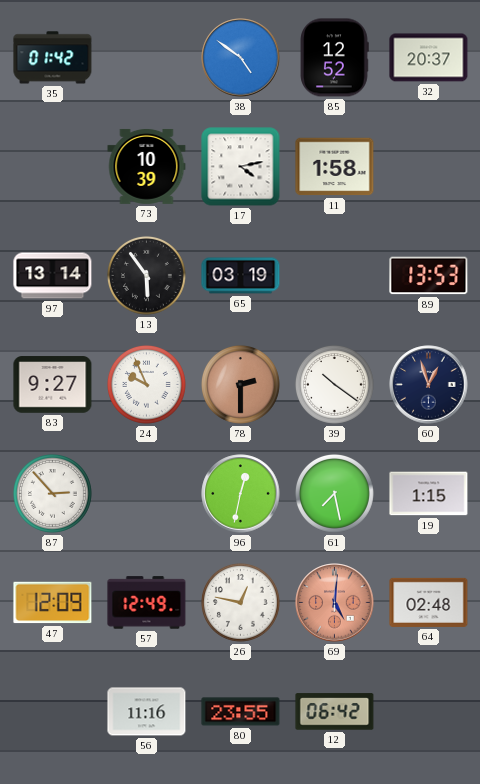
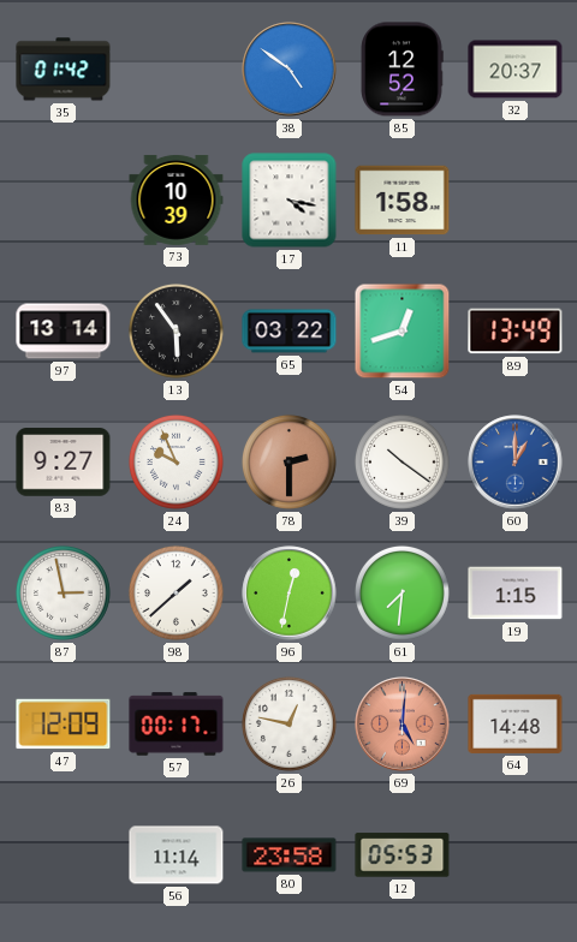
17: 4:13 -> 4:17
65: 03:19 -> 03:22
54: none -> 12:42
89: 13:53 -> 13:49
60: 12:57 -> 1:00
60 dial: navy -> blue
87: 2:53 -> 2:58
98: none -> 1:38
61: 7:28 -> 7:31
57: 12:49 -> 00:17
64: 02:48 -> 14:48
56: 11:16 -> 11:14
80: 23:55 -> 23:58
12: 06:42 -> 05:53
